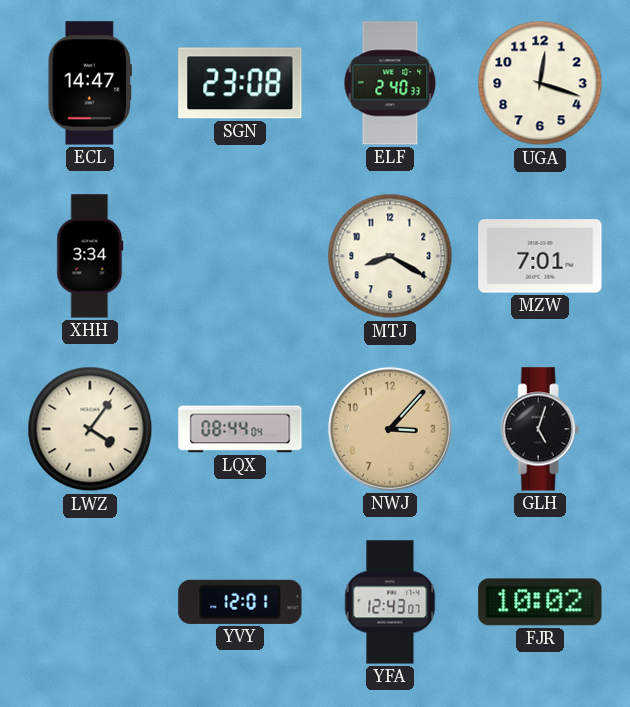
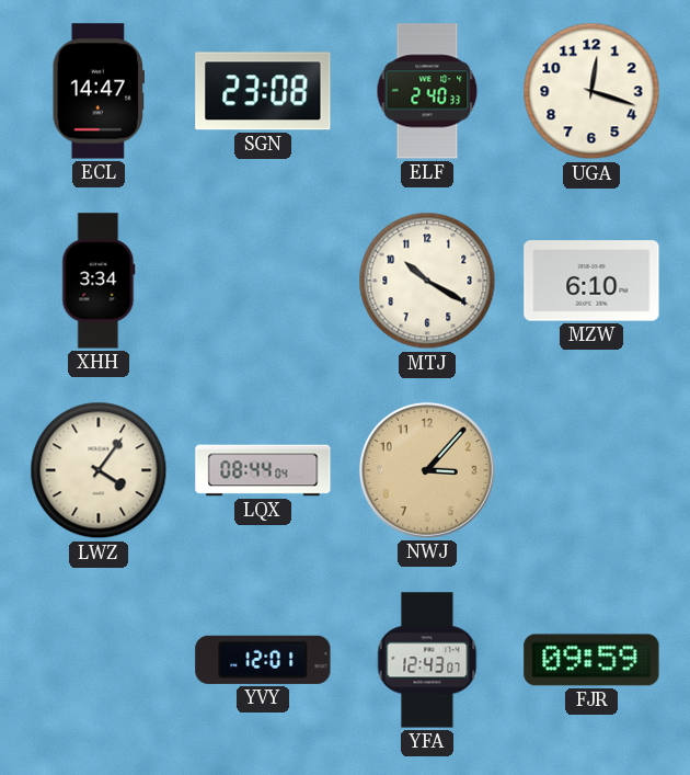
MTJ: 8:20 -> 10:20
MZW: 7:01 -> 6:10
GLH: 5:03 -> none
FJR: 10:02 -> 09:59
